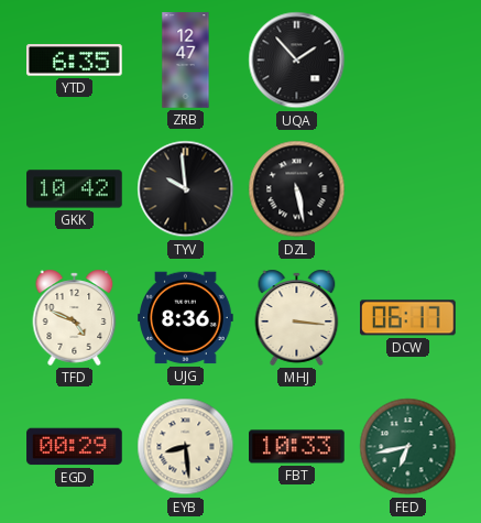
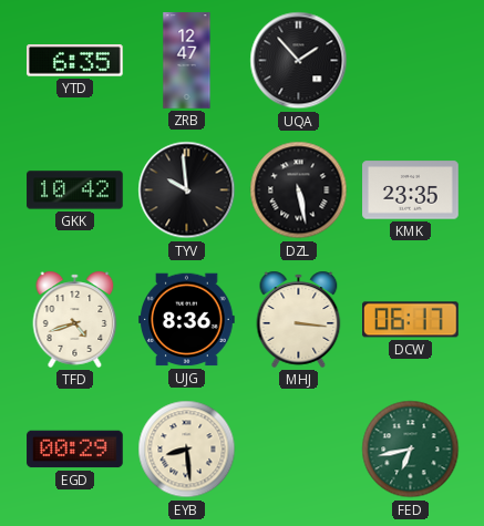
KMK: none -> 23:35
TFD: 4:49 -> 4:42
FBT: 10:33 -> none
